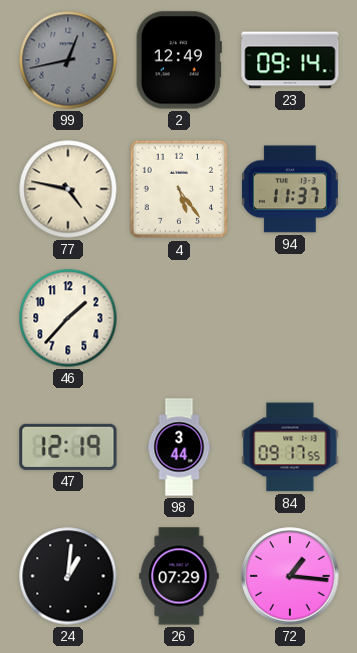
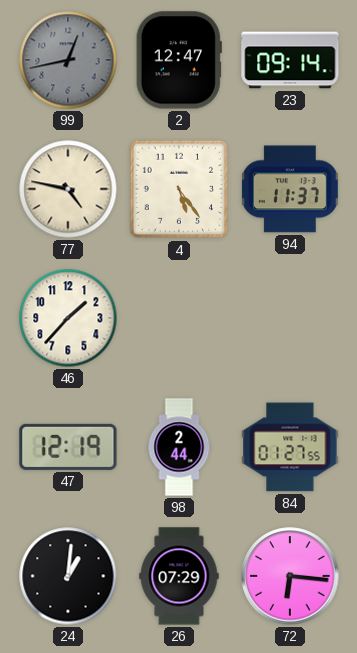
2: 12:49 -> 12:47
98: 3:44 -> 2:44
84: 09:17 -> 01:27
72: 1:16 -> 6:16
